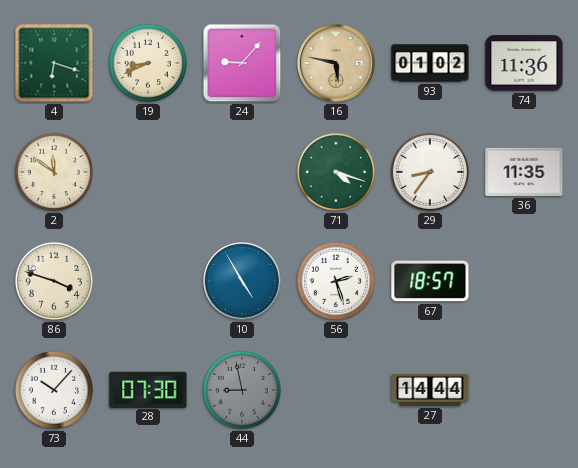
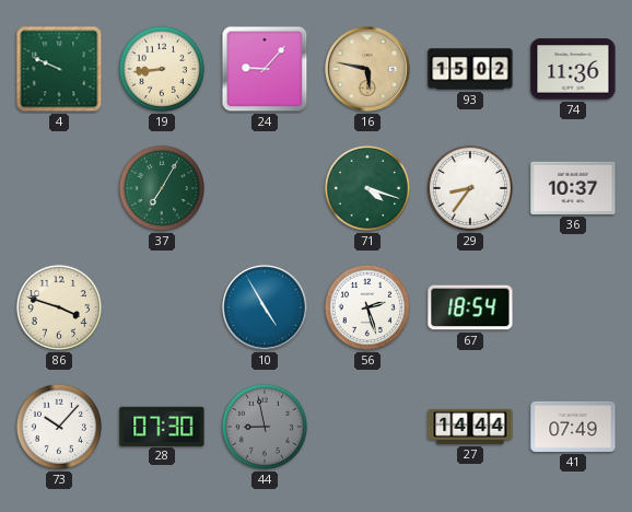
4: 6:18 -> 9:49
19: 8:41 -> 8:44
93: 01:02 -> 15:02
2: 11:51 -> none
37: none -> 7:05
36: 11:35 -> 10:37
67: 18:57 -> 18:54
41: none -> 07:49
